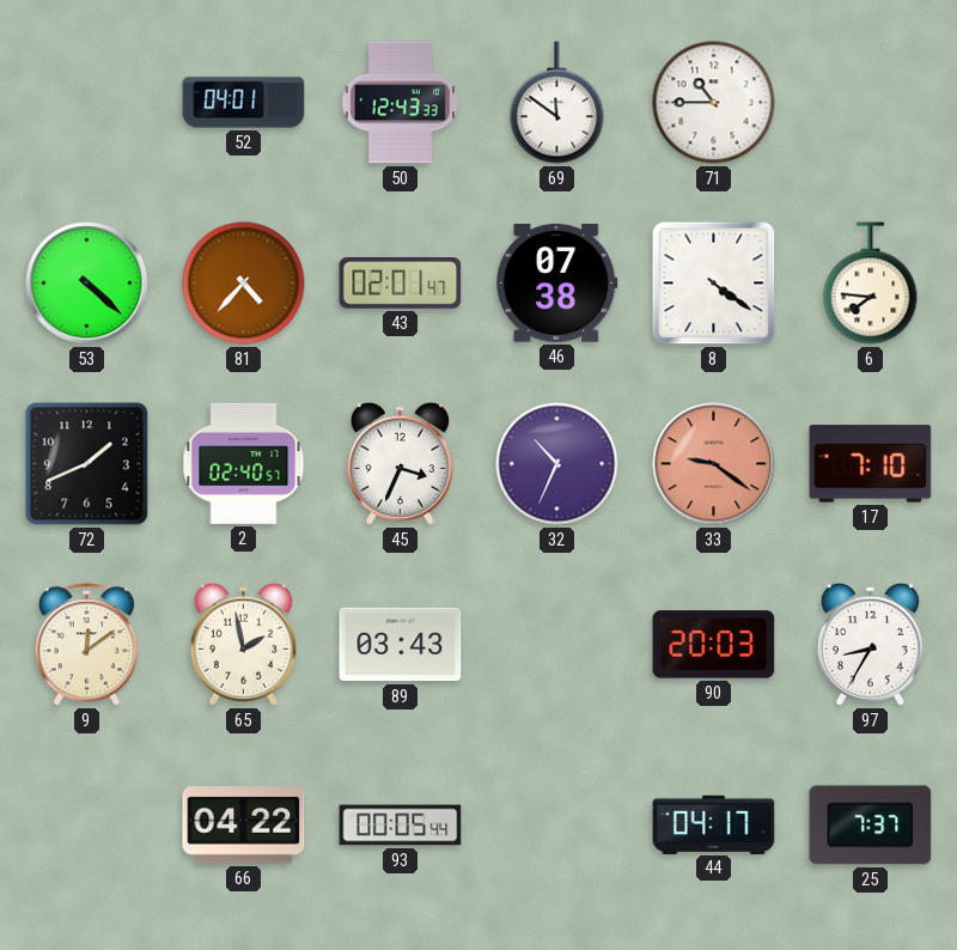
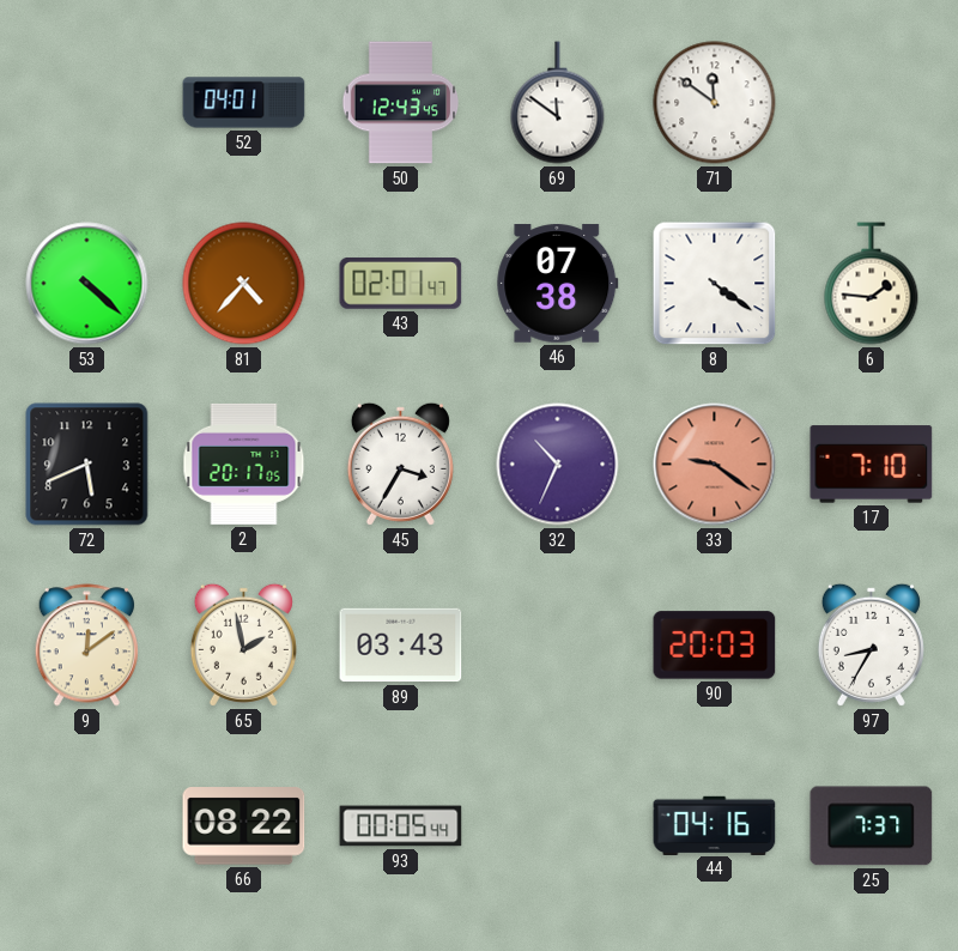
50: 12:43:33 -> 12:43:45
71: 10:45 -> 11:51
6: 7:46 -> 1:46
72: 1:41 -> 5:41
2: 02:40 -> 20:17
45: 3:34 -> 3:35
66: 04:22 -> 08:22
44: 04:17 -> 04:16
